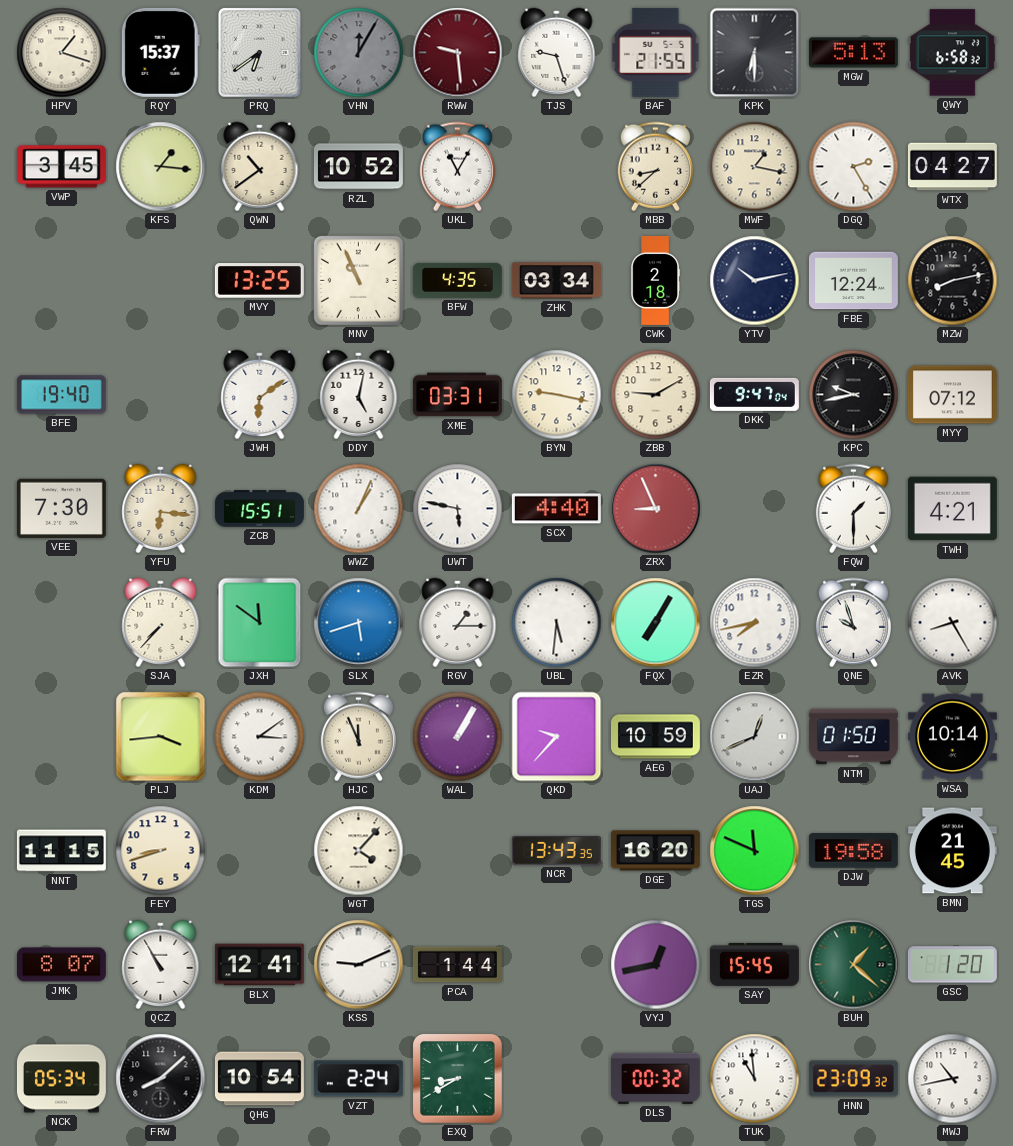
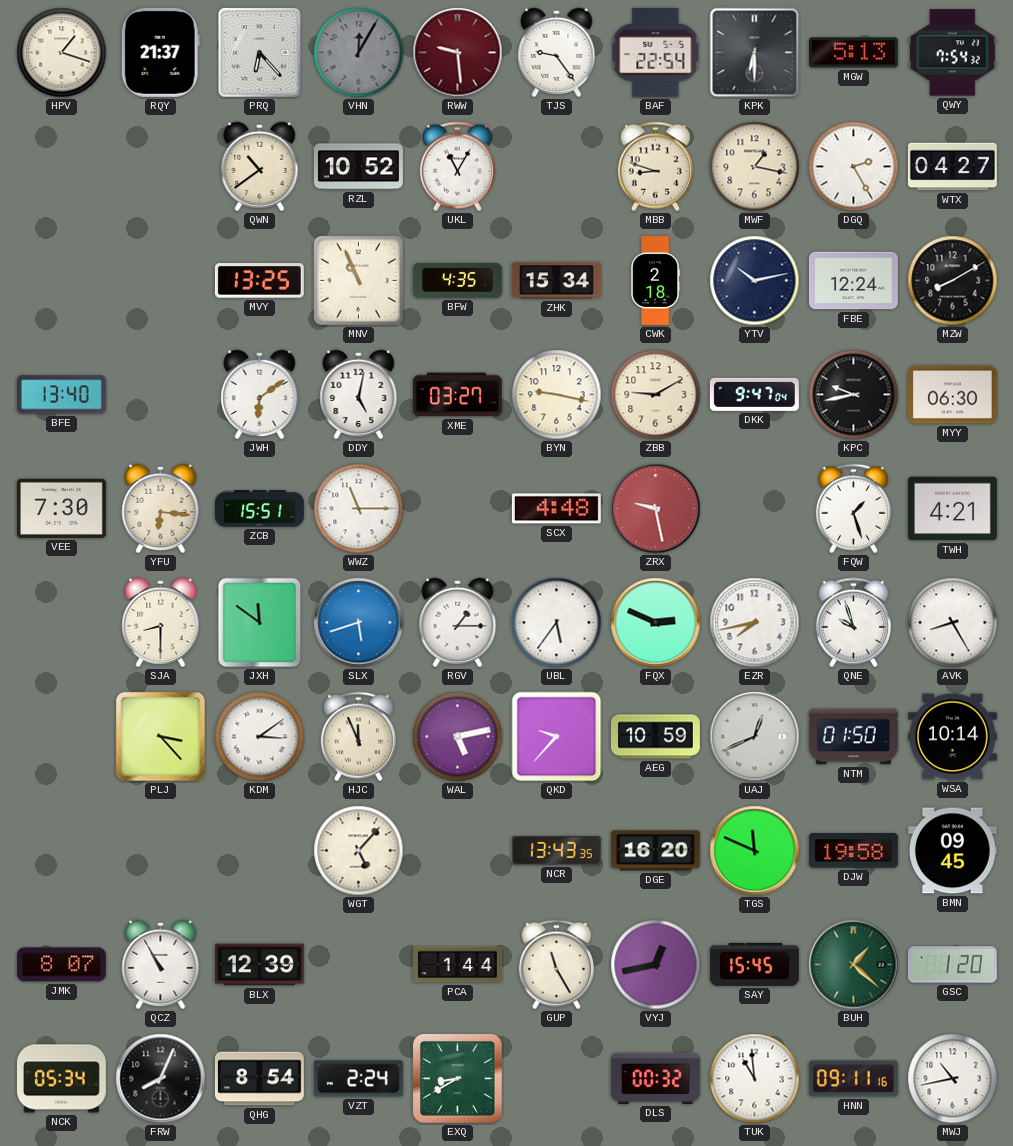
RQY: 15:37 -> 21:37
PRQ: 6:39 -> 6:23
TJS: 9:27 -> 9:24
BAF: 21:55 -> 22:54
QWY: 6:58 -> 7:54
VWP: 3:45 -> none
KFS: 1:16 -> none
MBB: 8:38 -> 8:48
ZHK: 03:34 -> 15:34
MZW: 8:13 -> 8:10
BFE: 19:40 -> 13:40
XME: 03:31 -> 03:27
MYY: 07:12 -> 06:30
WWZ: 1:04 -> 11:15
UWT: 5:47 -> none
SCX: 4:40 -> 4:48
ZRX: 8:56 -> 9:28
FQW: 1:30 -> 1:27
SJA: 7:37 -> 8:30
UBL: 5:31 -> 5:36
FQX: 7:05 -> 2:49
PLJ: 3:44 -> 3:23
WAL: 1:05 -> 5:13
NNT: 11:15 -> none
FEY: 8:42 -> none
WGT: 4:07 -> 5:07
BMN: 21:45 -> 09:45
BLX: 12:41 -> 12:39
KSS: 9:11 -> none
GUP: none -> 11:25
FRW: 8:08 -> 8:04
QHG: 10:54 -> 8:54
HNN: 23:09 -> 09:11
